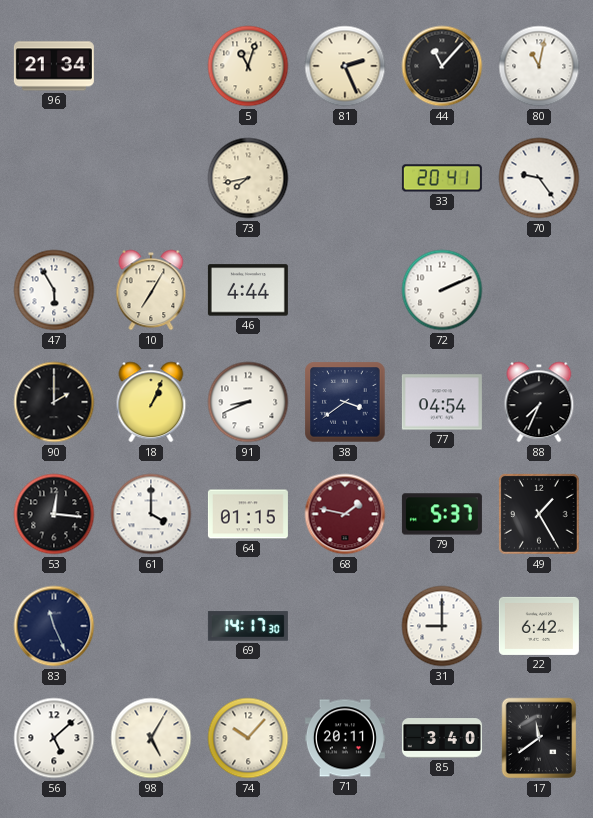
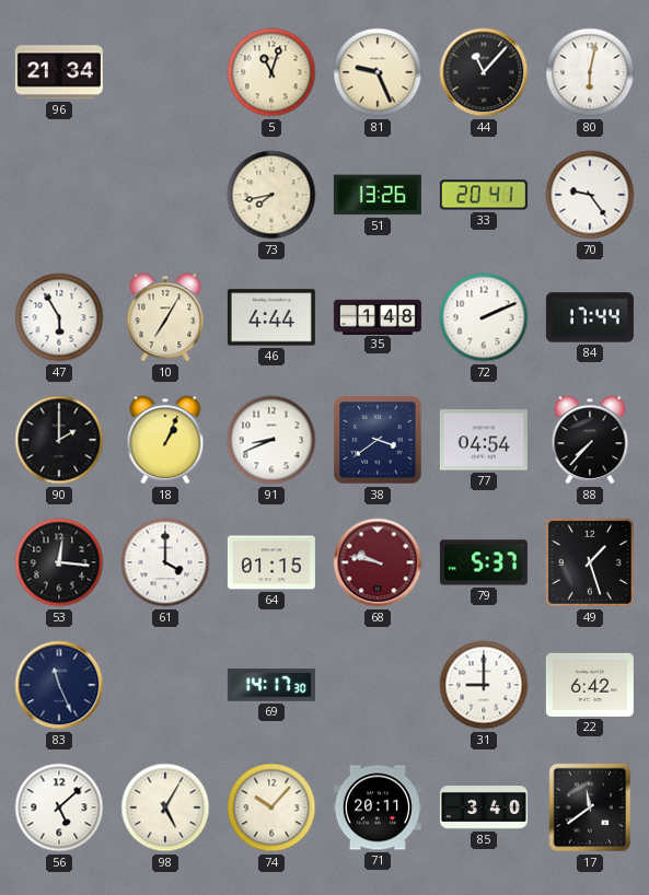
81: 2:26 -> 9:26
80: 11:02 -> 6:02
51: none -> 13:26
35: none -> 1:48
84: none -> 17:44
88: 7:34 -> 7:37
68: 1:47 -> 9:47
49: 1:25 -> 1:27
